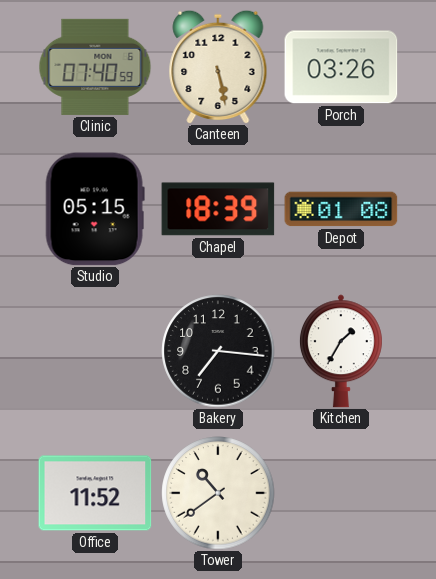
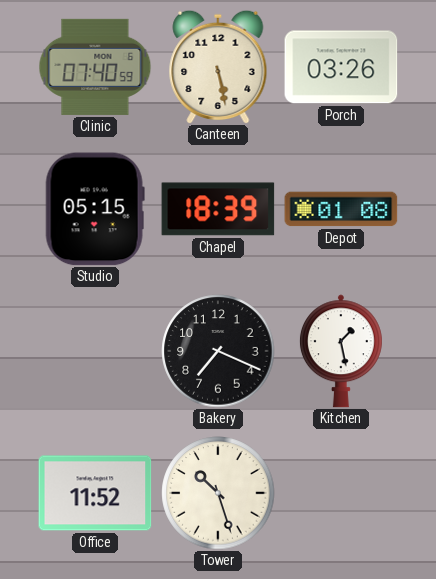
Bakery: 7:16 -> 7:19
Kitchen: 1:35 -> 1:28
Tower: 10:39 -> 10:27
